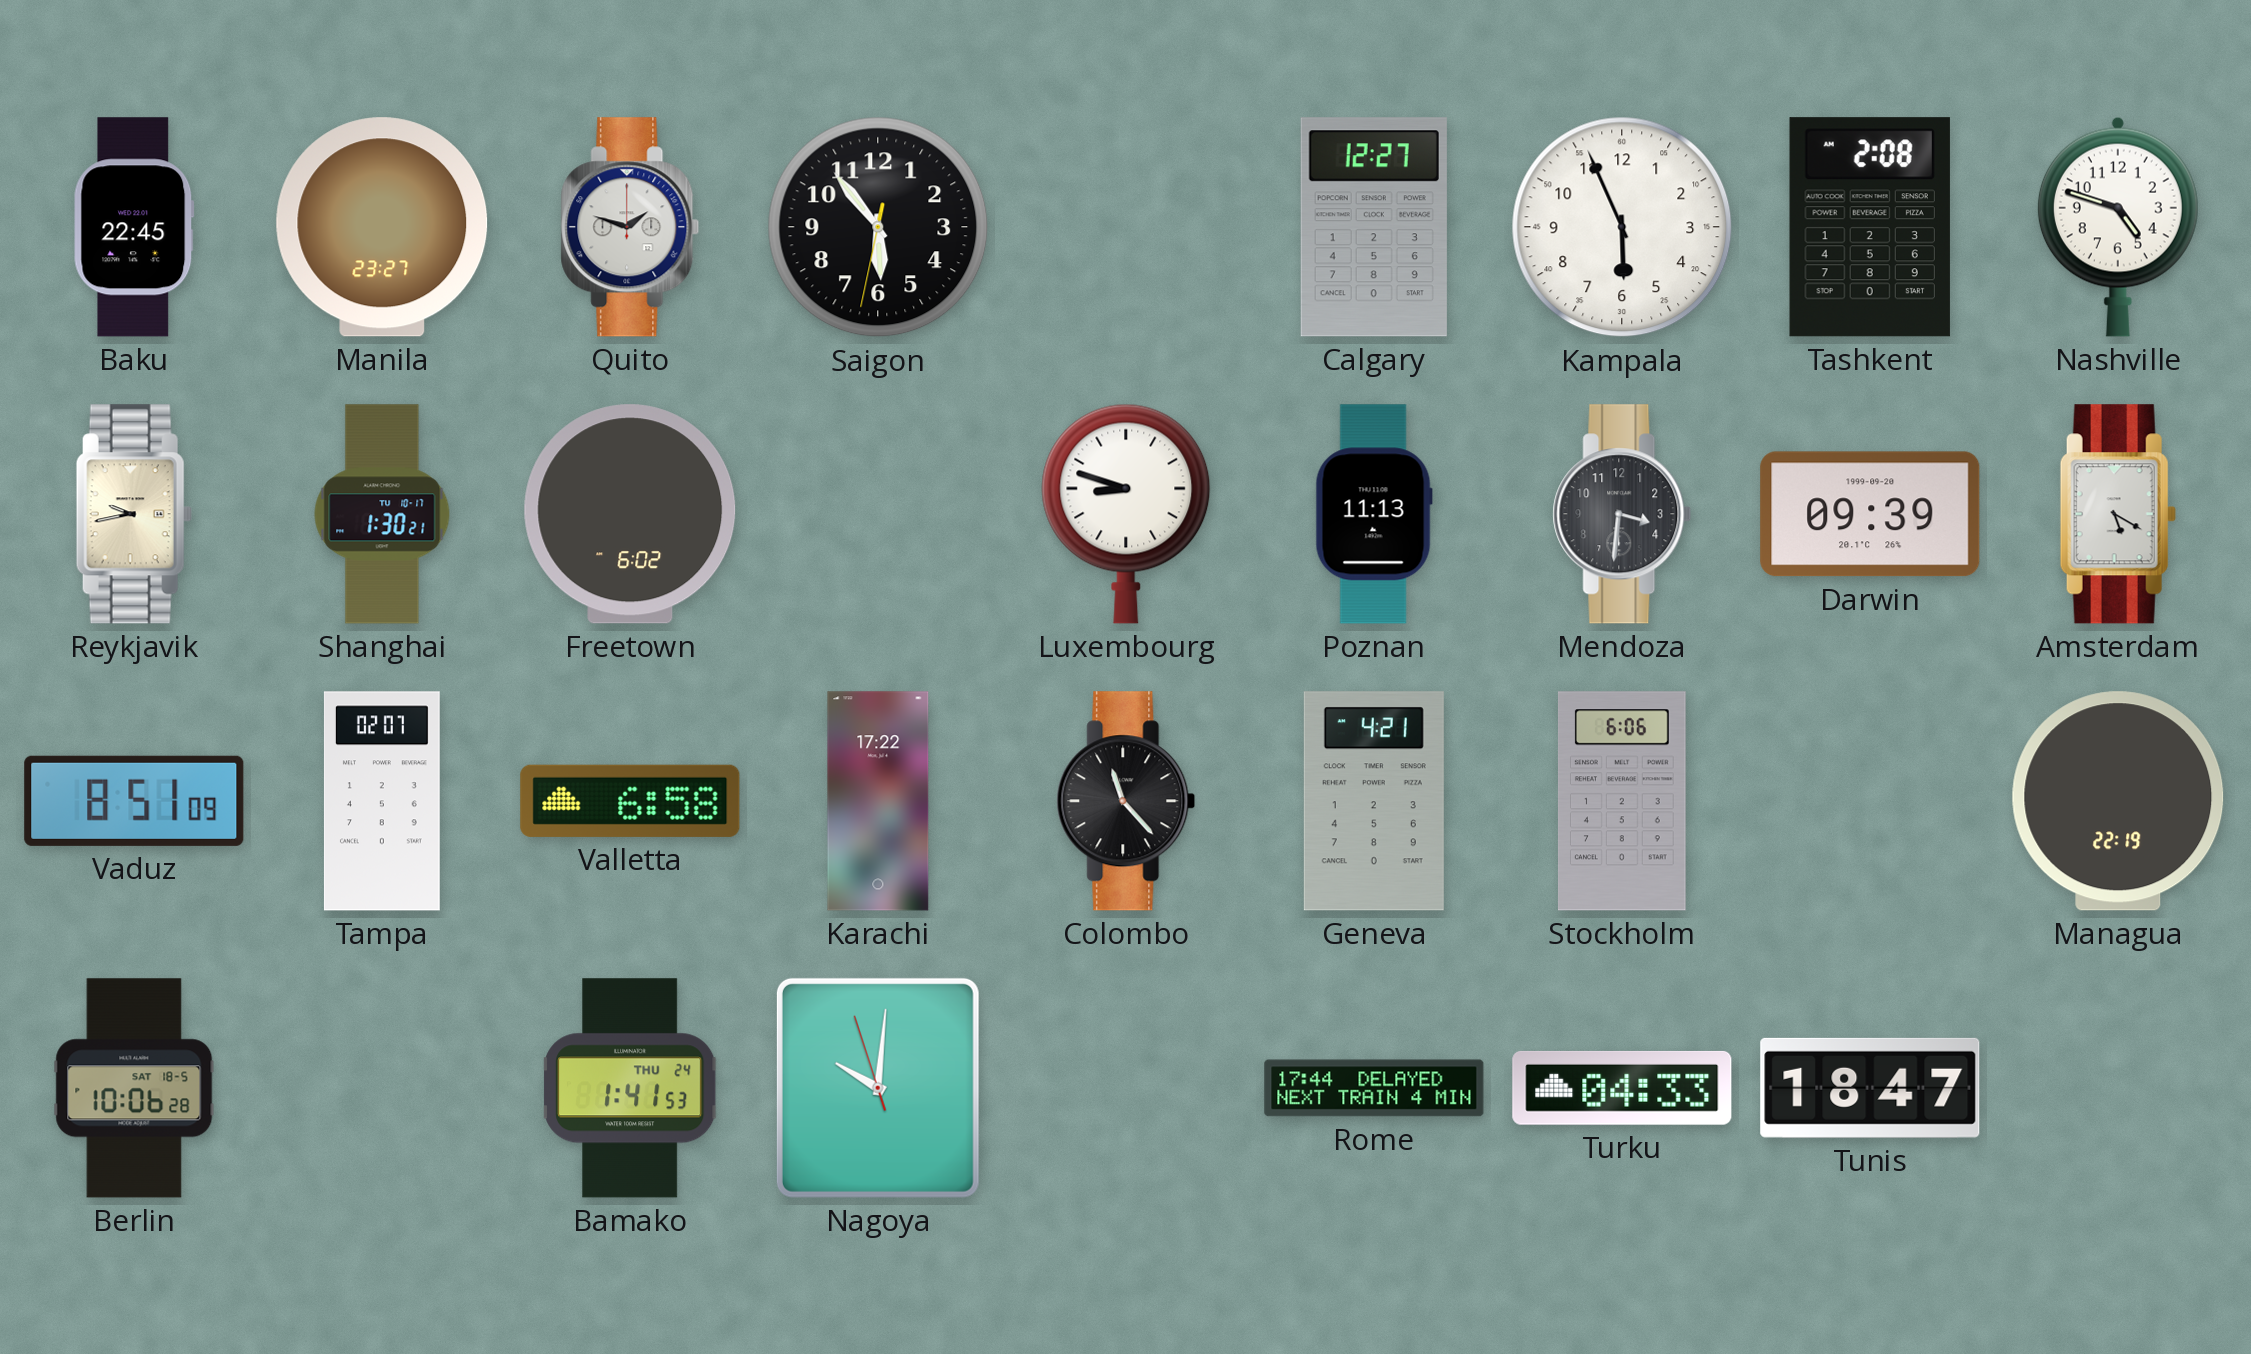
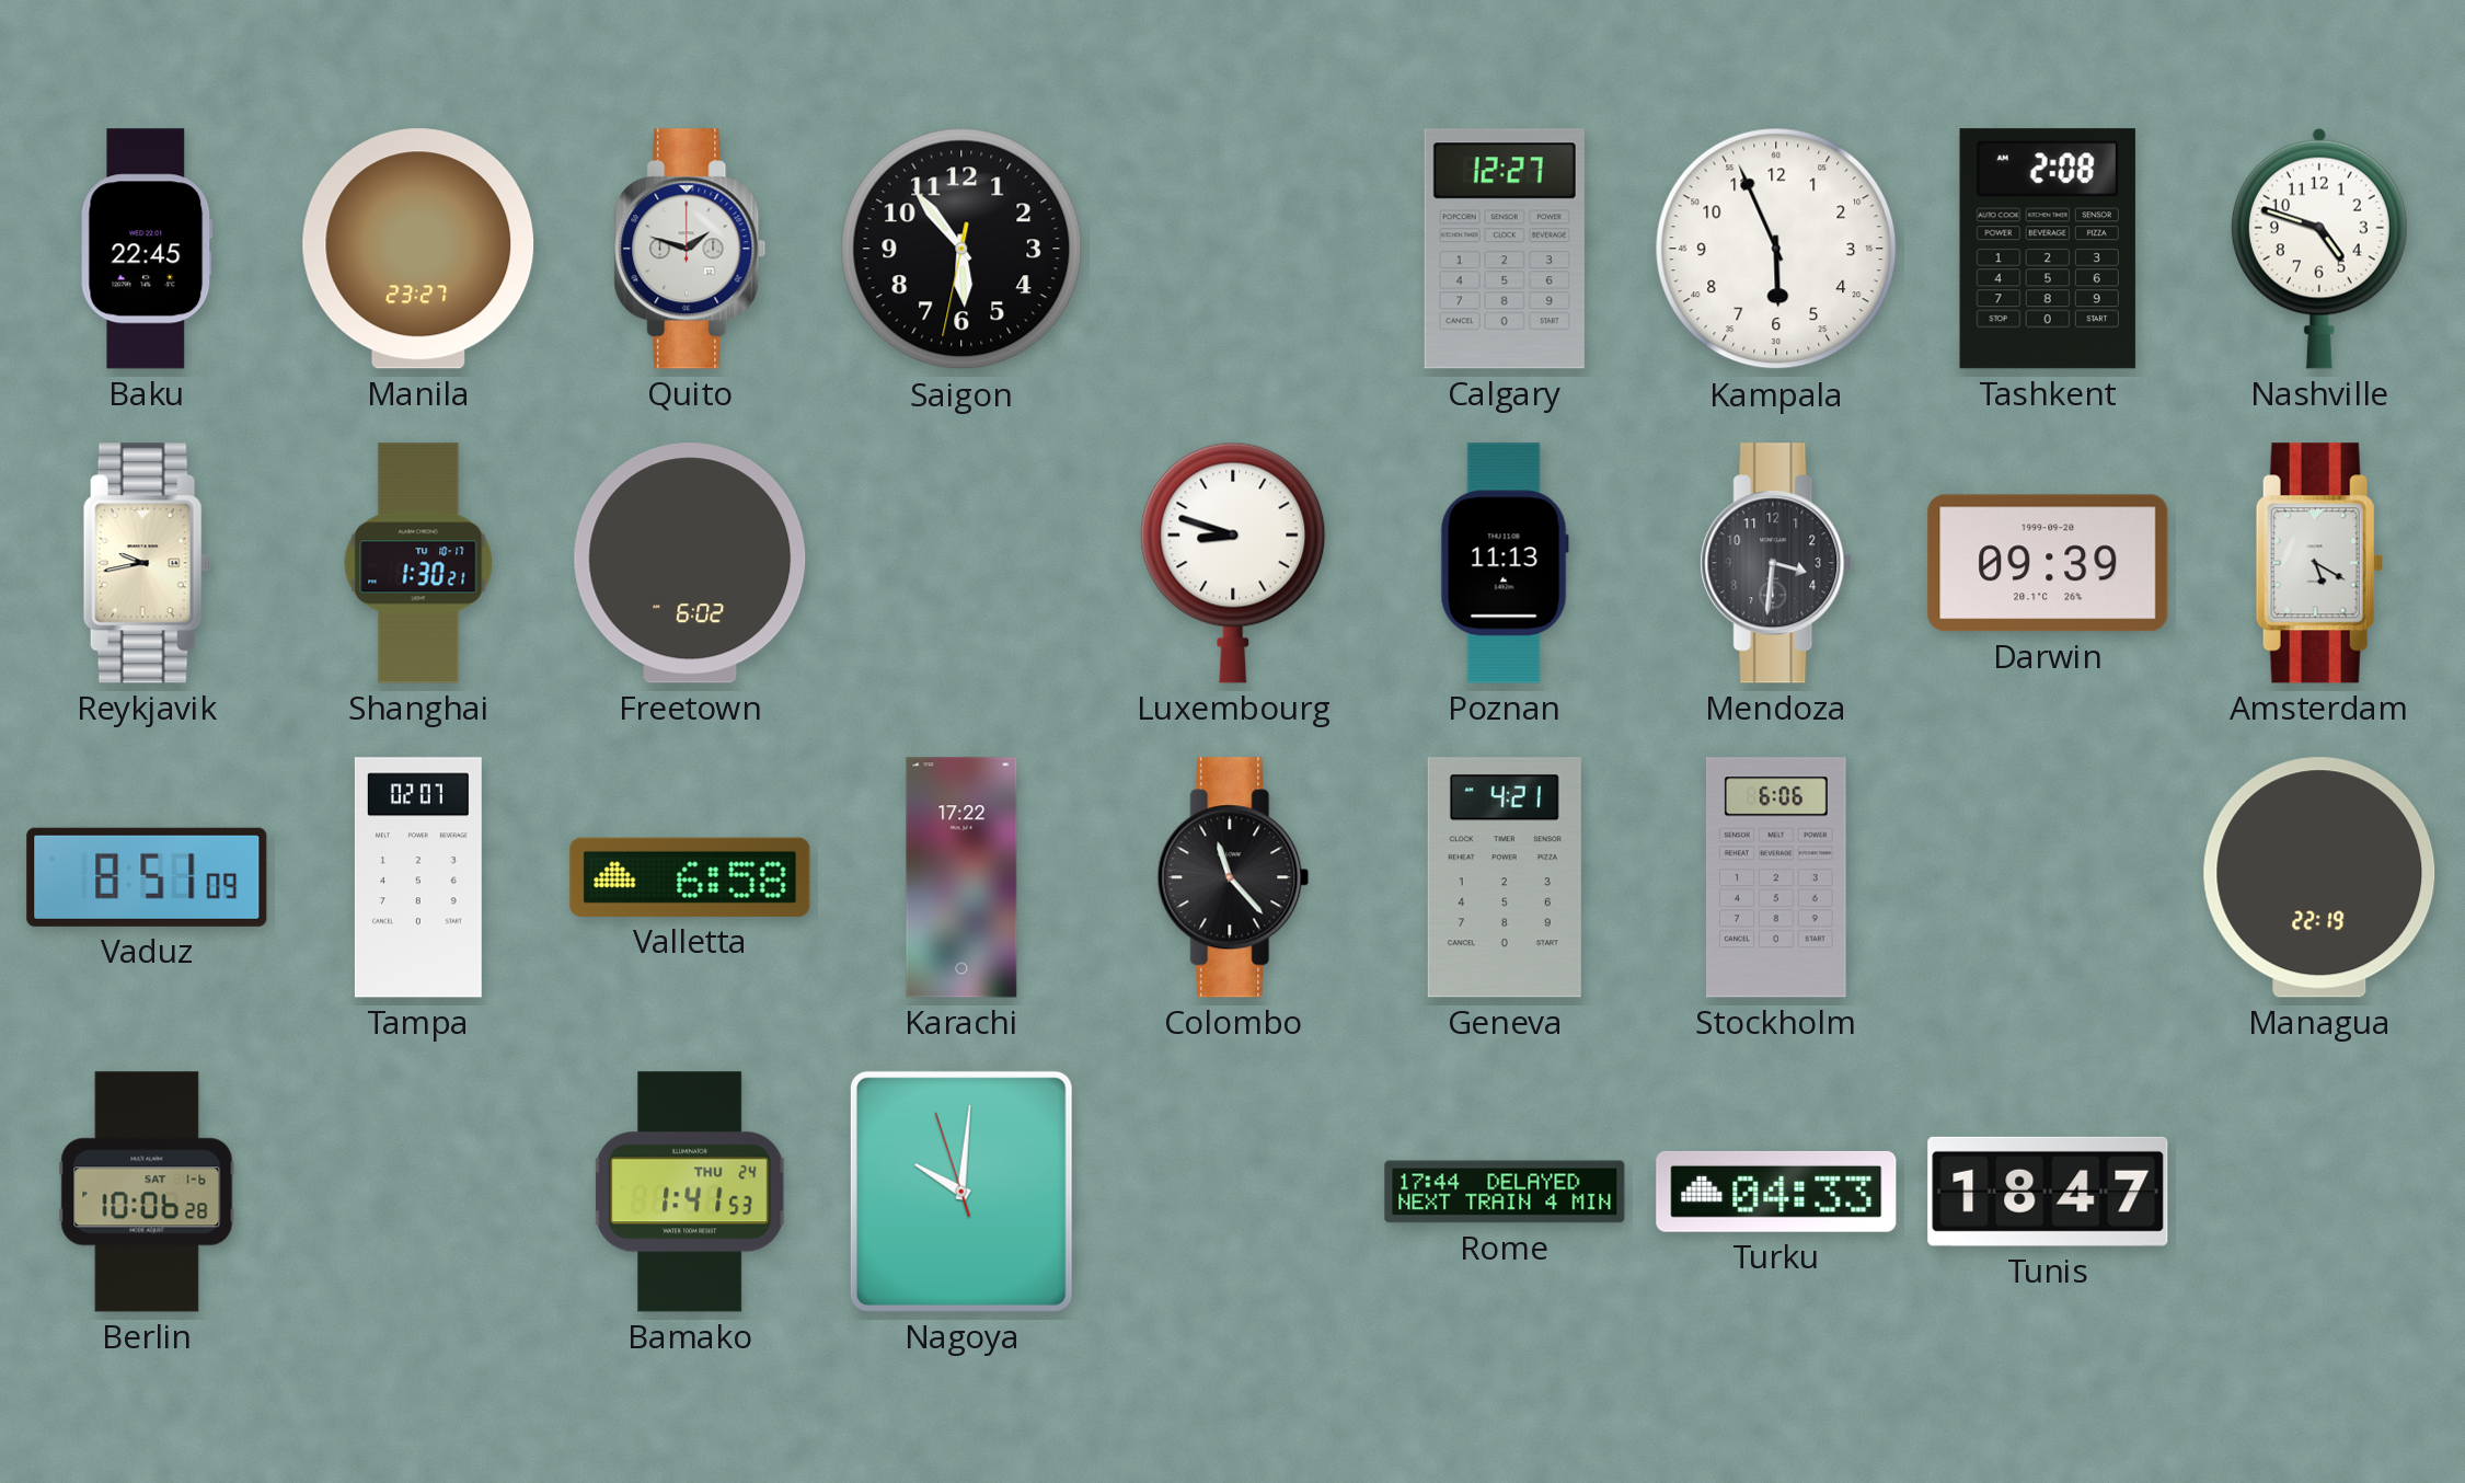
Berlin date: SAT 18-5 -> SAT 1-6
